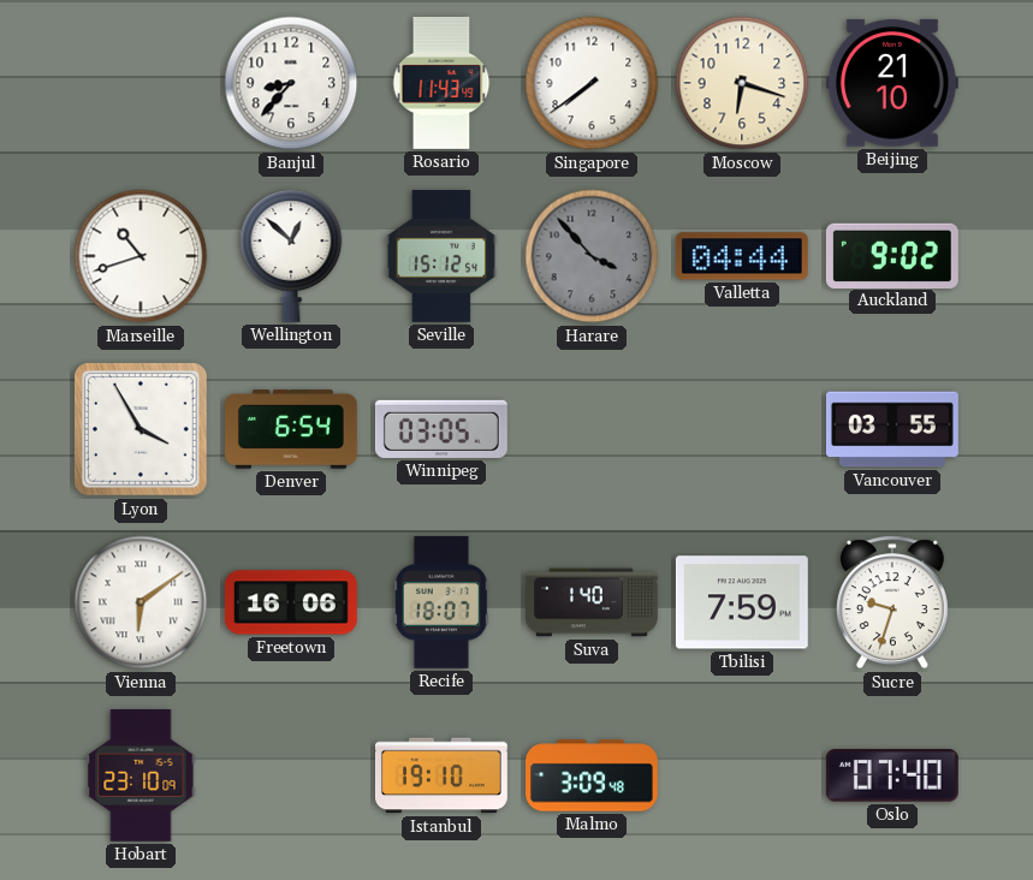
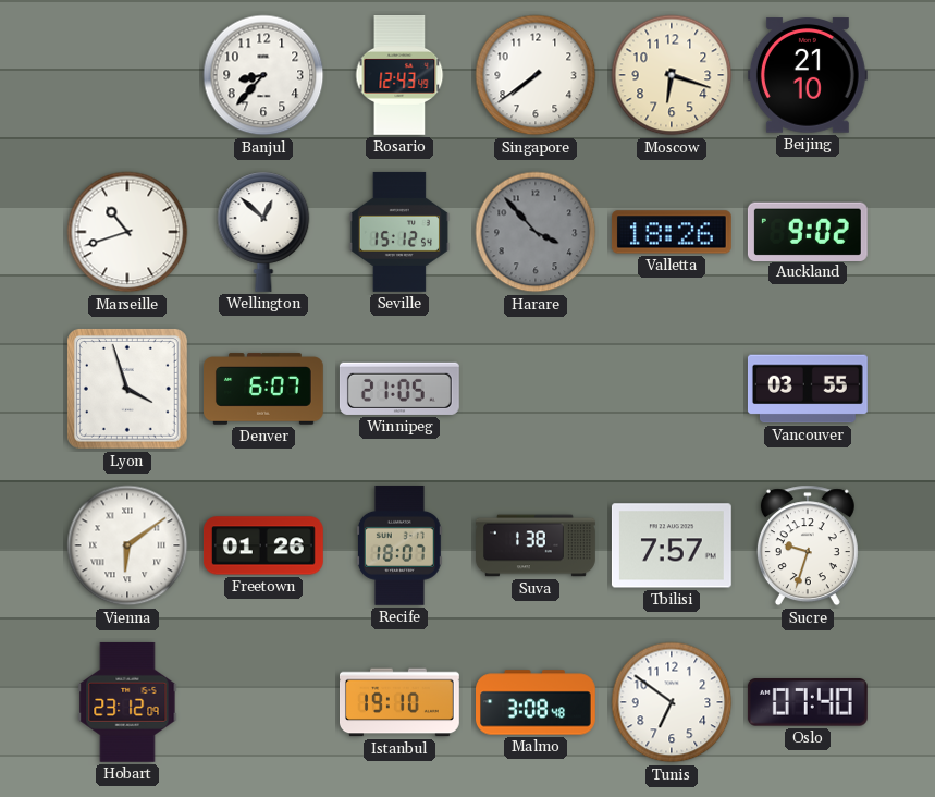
Rosario: 11:43 -> 12:43
Valletta: 04:44 -> 18:26
Lyon: 3:55 -> 3:57
Denver: 6:54 -> 6:07
Winnipeg: 03:05 -> 21:05
Freetown: 16:06 -> 01:26
Suva: 1:40 -> 1:38
Tbilisi: 7:59 -> 7:57
Hobart: 23:10 -> 23:12
Malmo: 3:09 -> 3:08
Tunis: none -> 6:51
